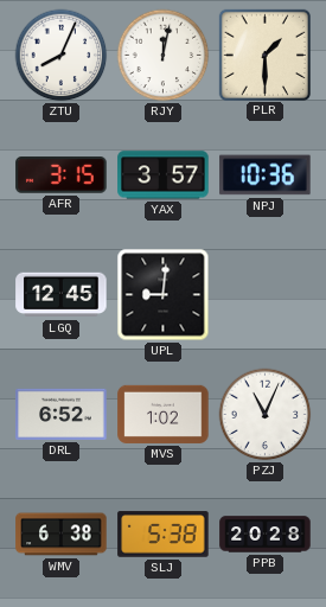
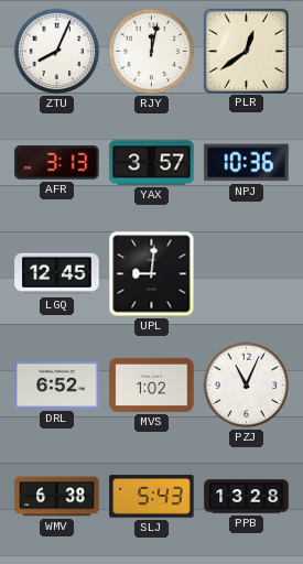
PLR: 1:30 -> 12:39
AFR: 3:15 -> 3:13
SLJ: 5:38 -> 5:43
PPB: 20:28 -> 13:28
